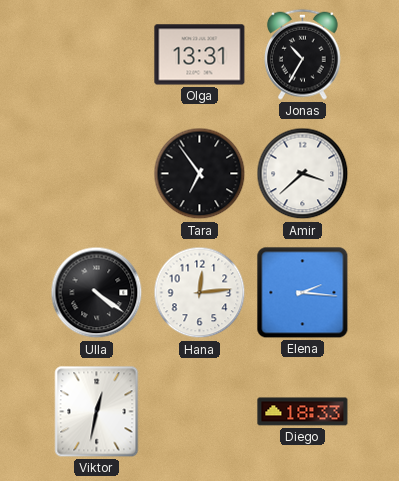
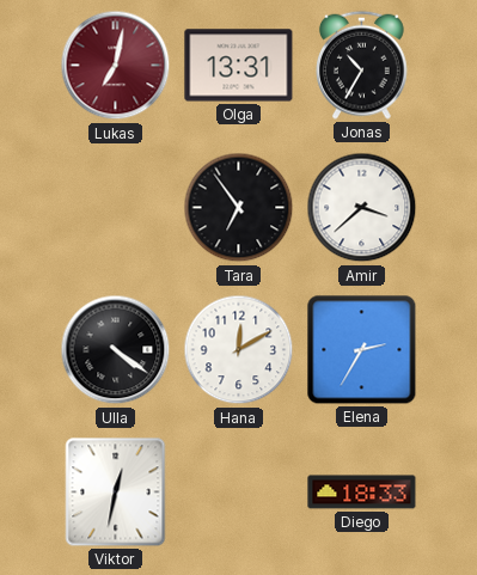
Lukas: none -> 7:02
Hana: 12:14 -> 12:10
Elena: 2:16 -> 2:35
